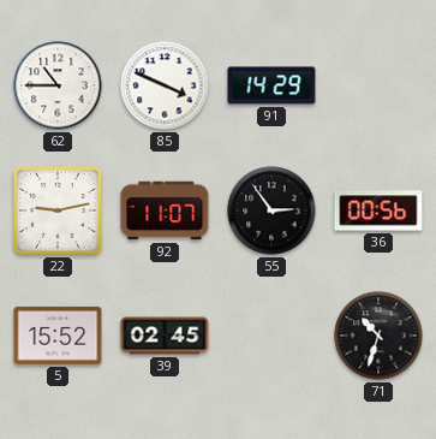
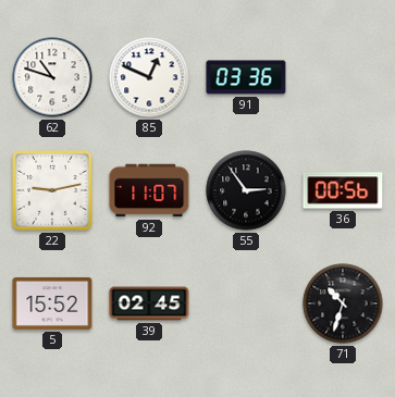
62: 10:45 -> 10:48
85: 3:49 -> 12:49
91: 14:29 -> 03:36
